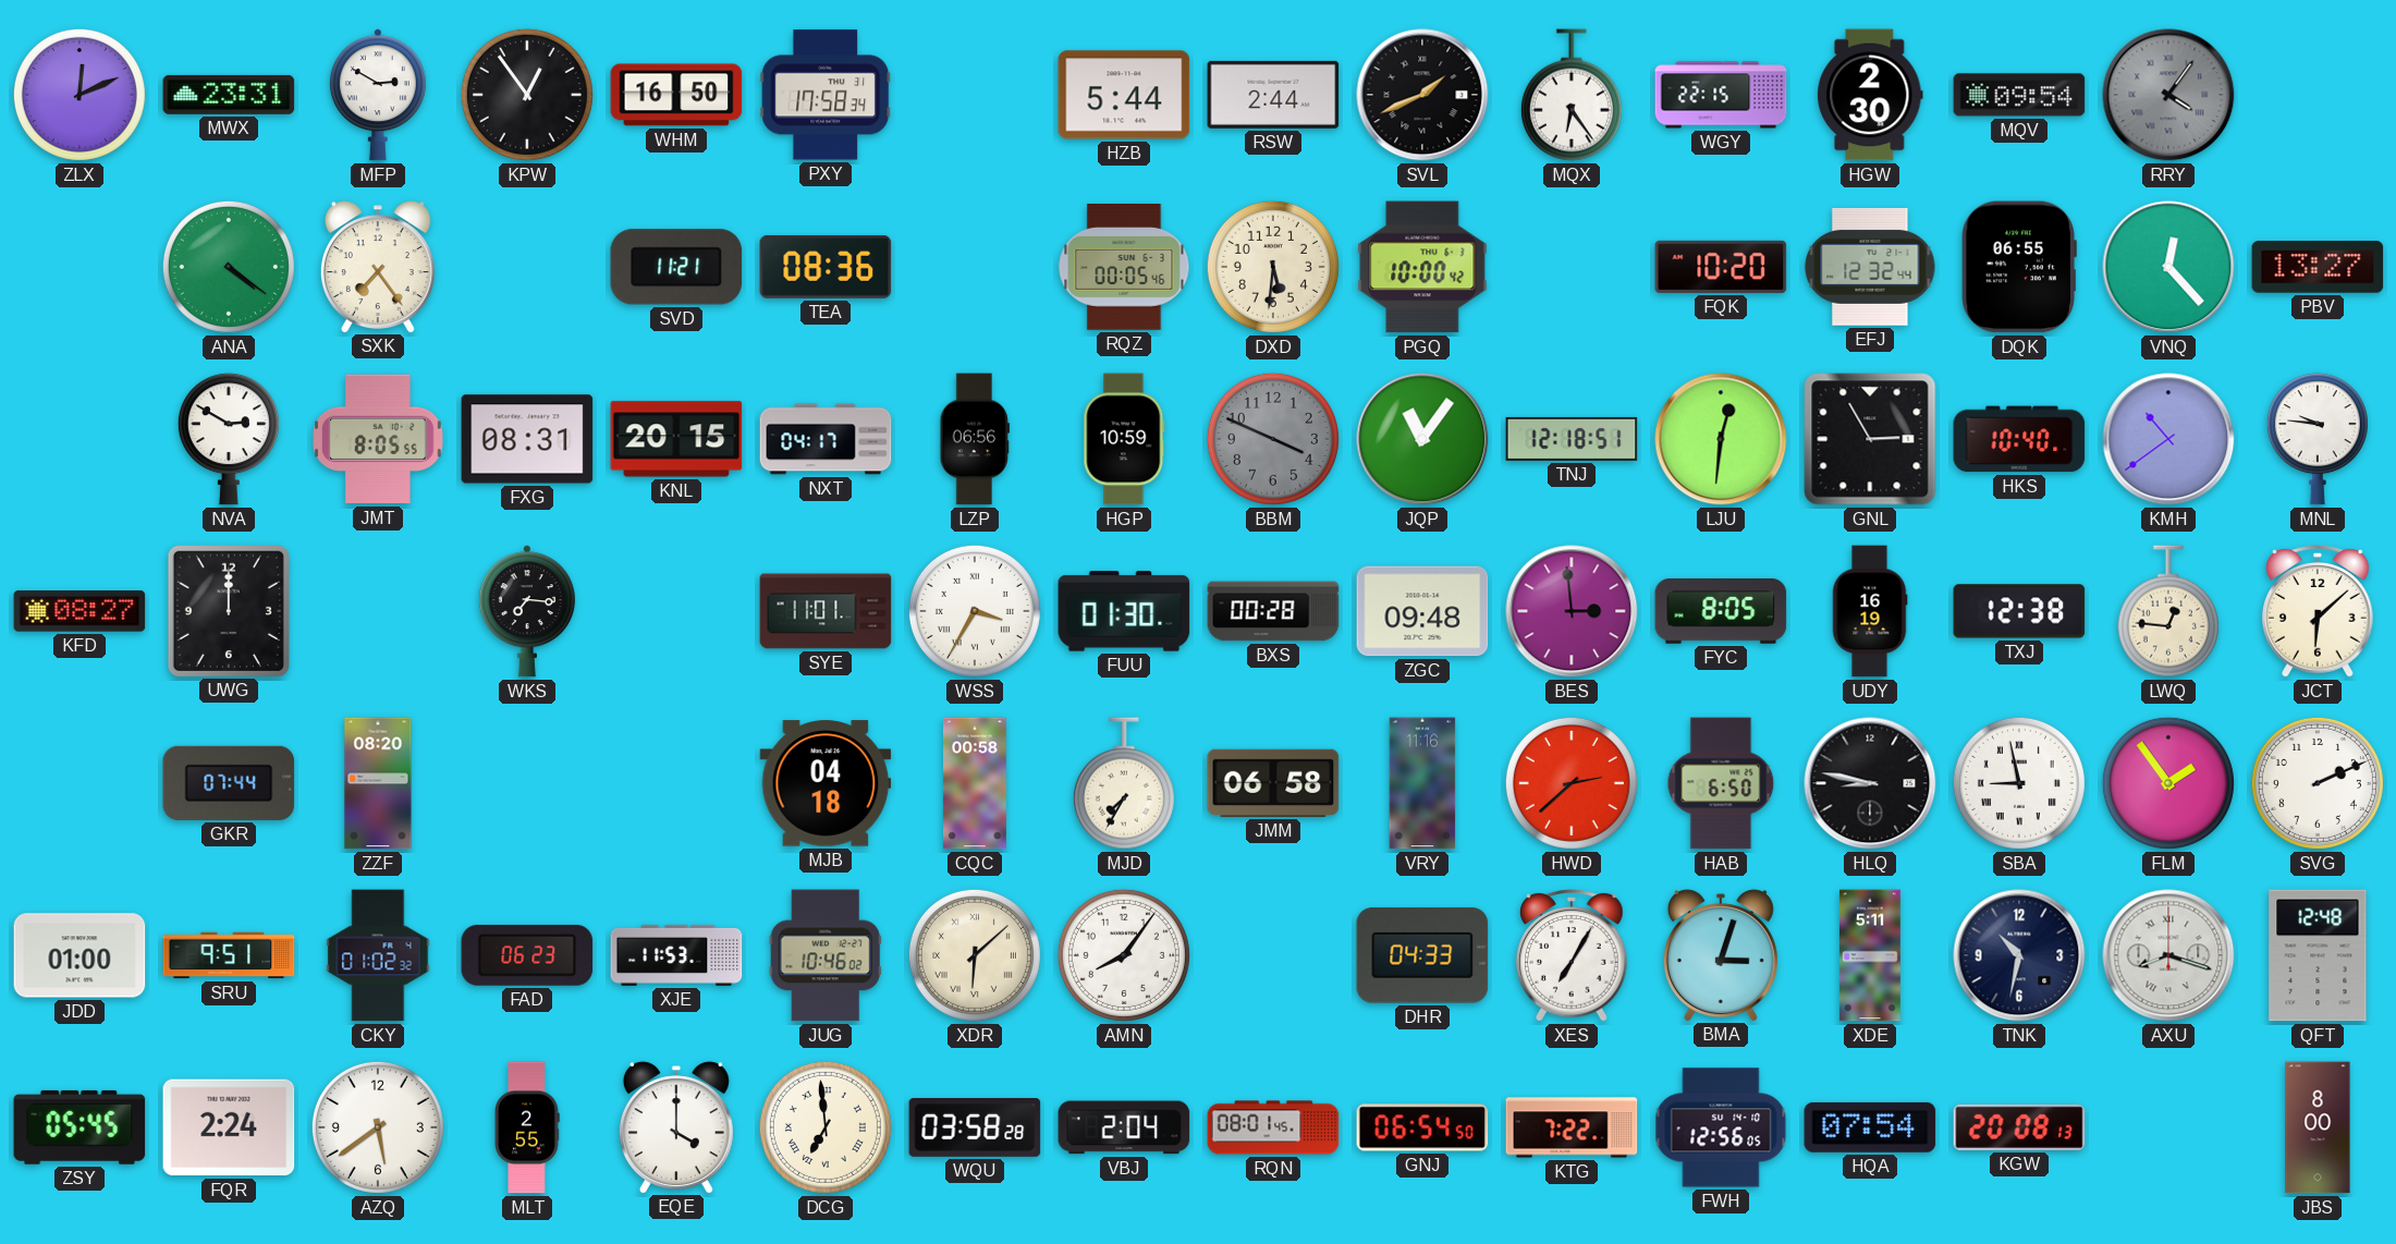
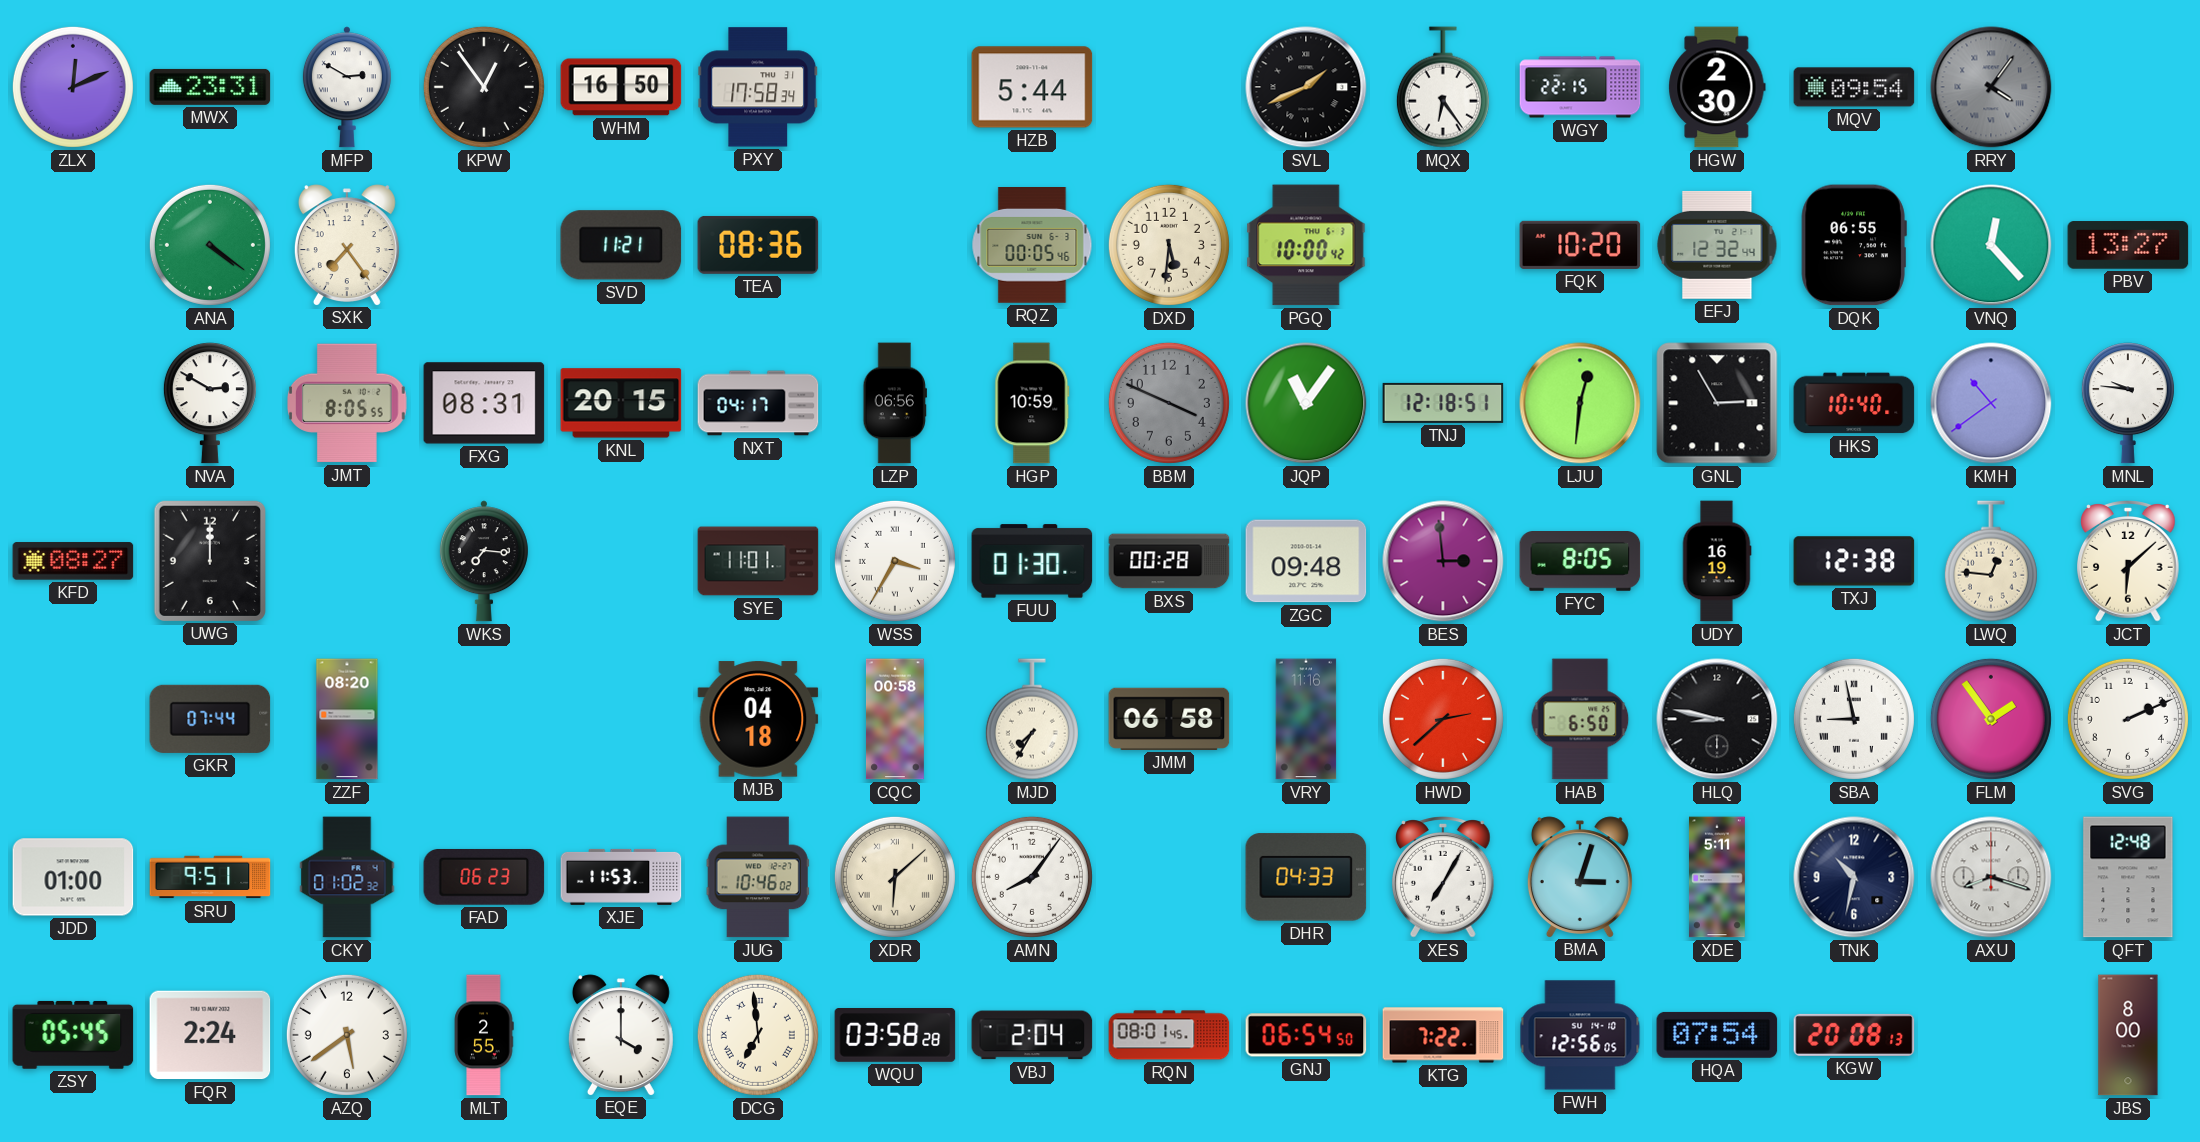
RSW: 2:44 -> none
